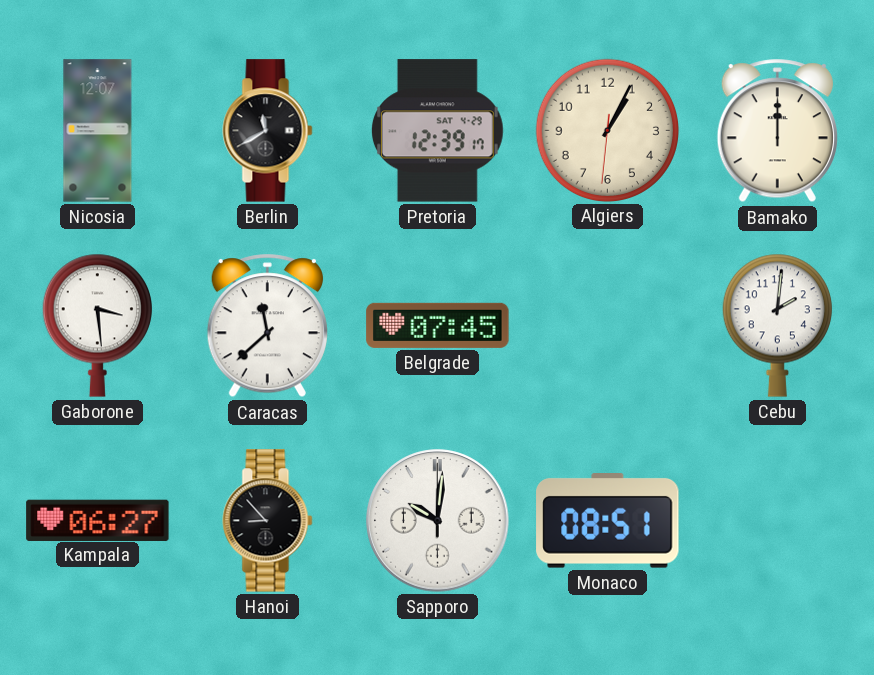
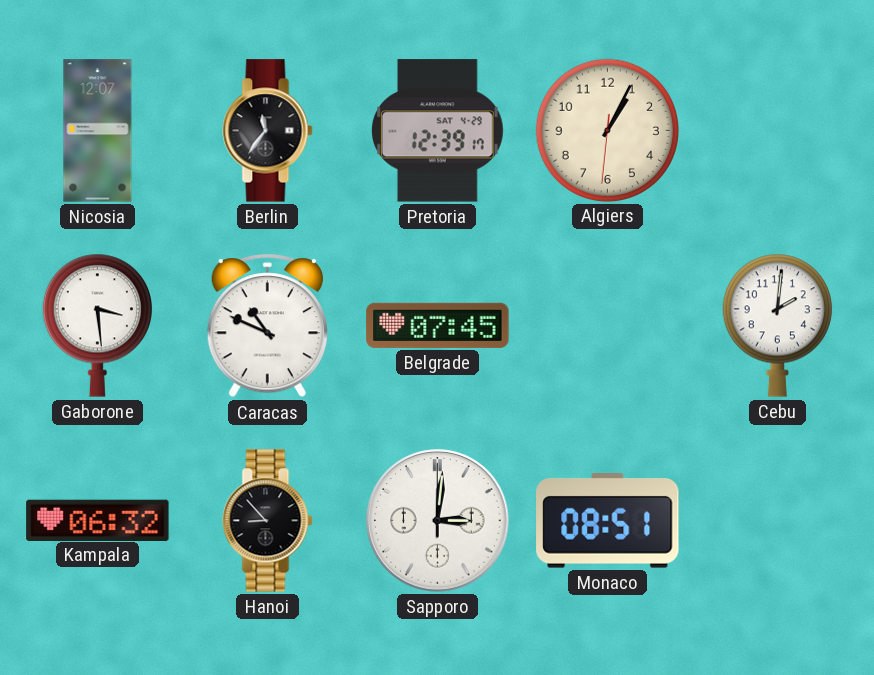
Berlin: 11:40 -> 11:36
Bamako: 12:00 -> none
Caracas: 11:38 -> 10:49
Kampala: 06:27 -> 06:32
Sapporo: 10:01 -> 3:01
